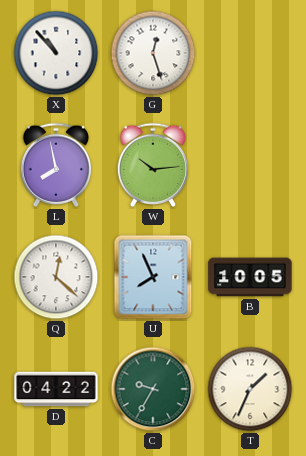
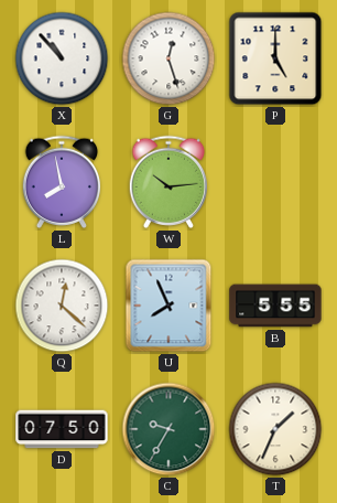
P: none -> 5:00
B: 10:05 -> 5:55
D: 04:22 -> 07:50
